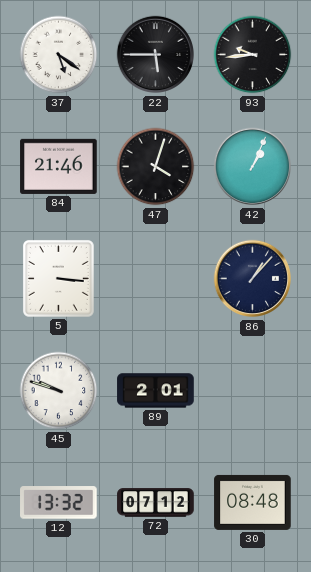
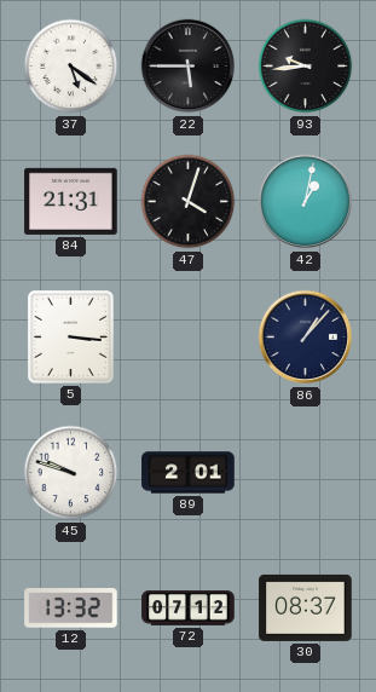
84: 21:46 -> 21:31
42: 1:04 -> 1:02
30: 08:48 -> 08:37
